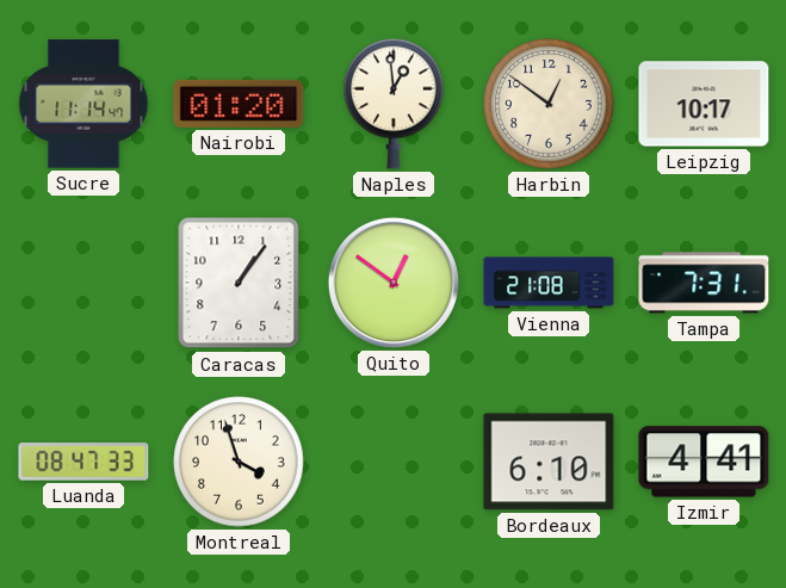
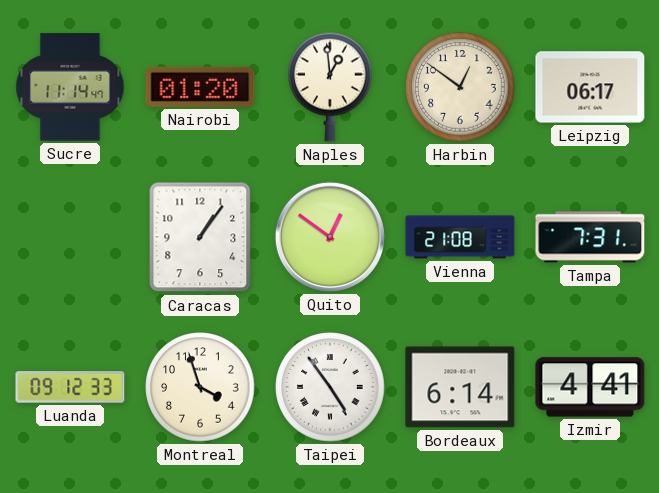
Leipzig: 10:17 -> 06:17
Luanda: 08:47 -> 09:12
Taipei: none -> 4:54
Bordeaux: 6:10 -> 6:14
